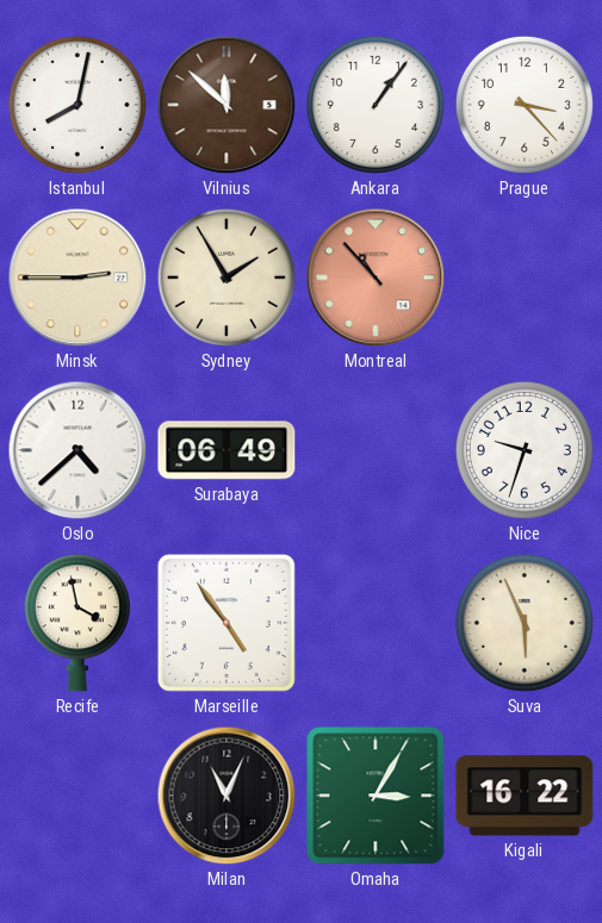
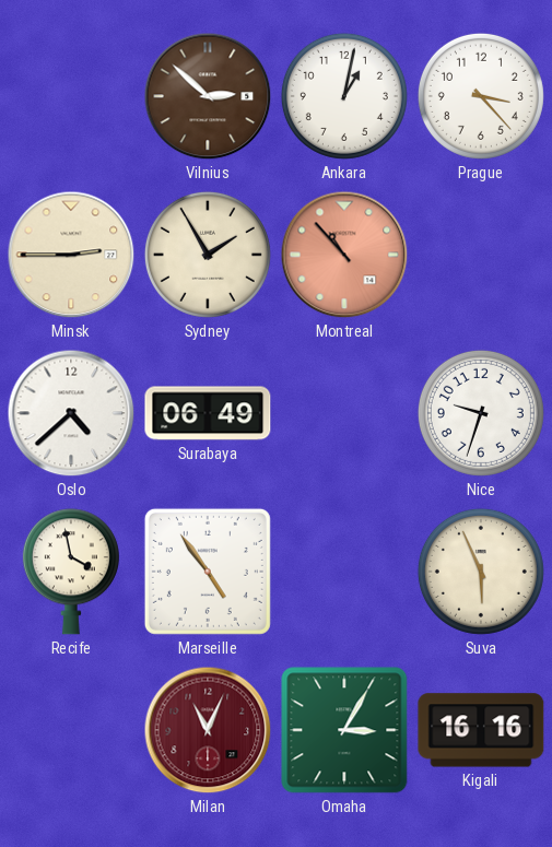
Istanbul: 8:02 -> none
Vilnius: 11:52 -> 2:52
Ankara: 1:06 -> 1:02
Milan dial: black -> burgundy
Kigali: 16:22 -> 16:16
